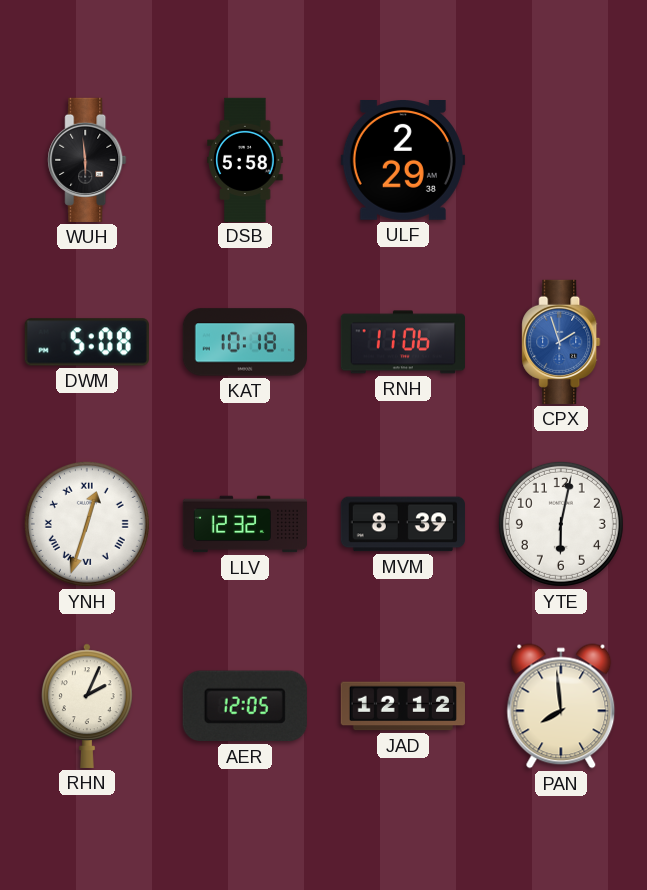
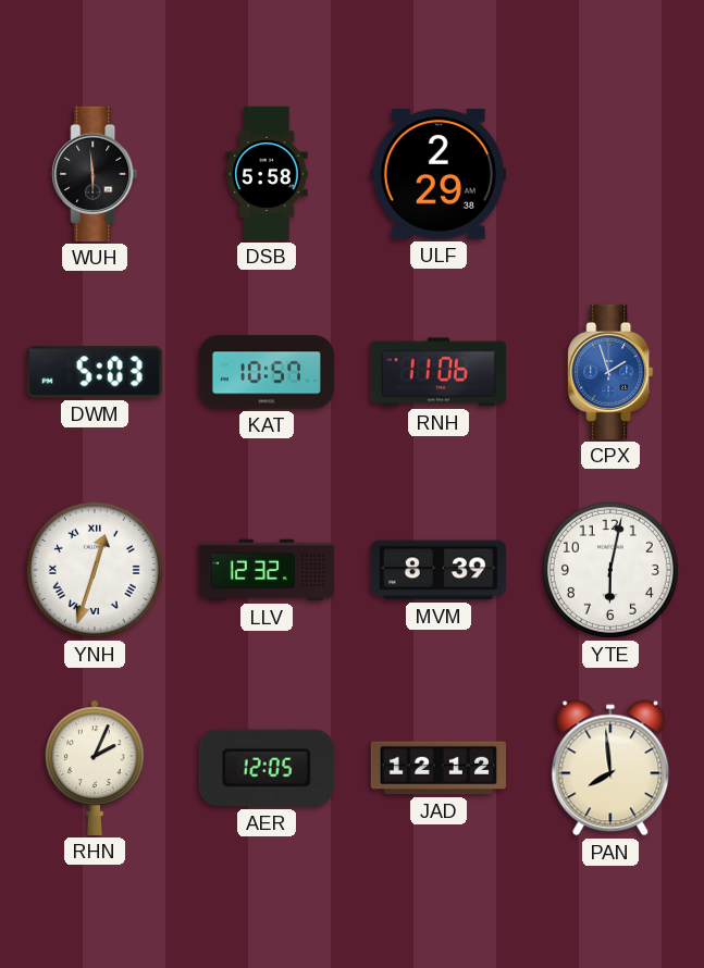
DWM: 5:08 -> 5:03
KAT: 10:18 -> 10:57
